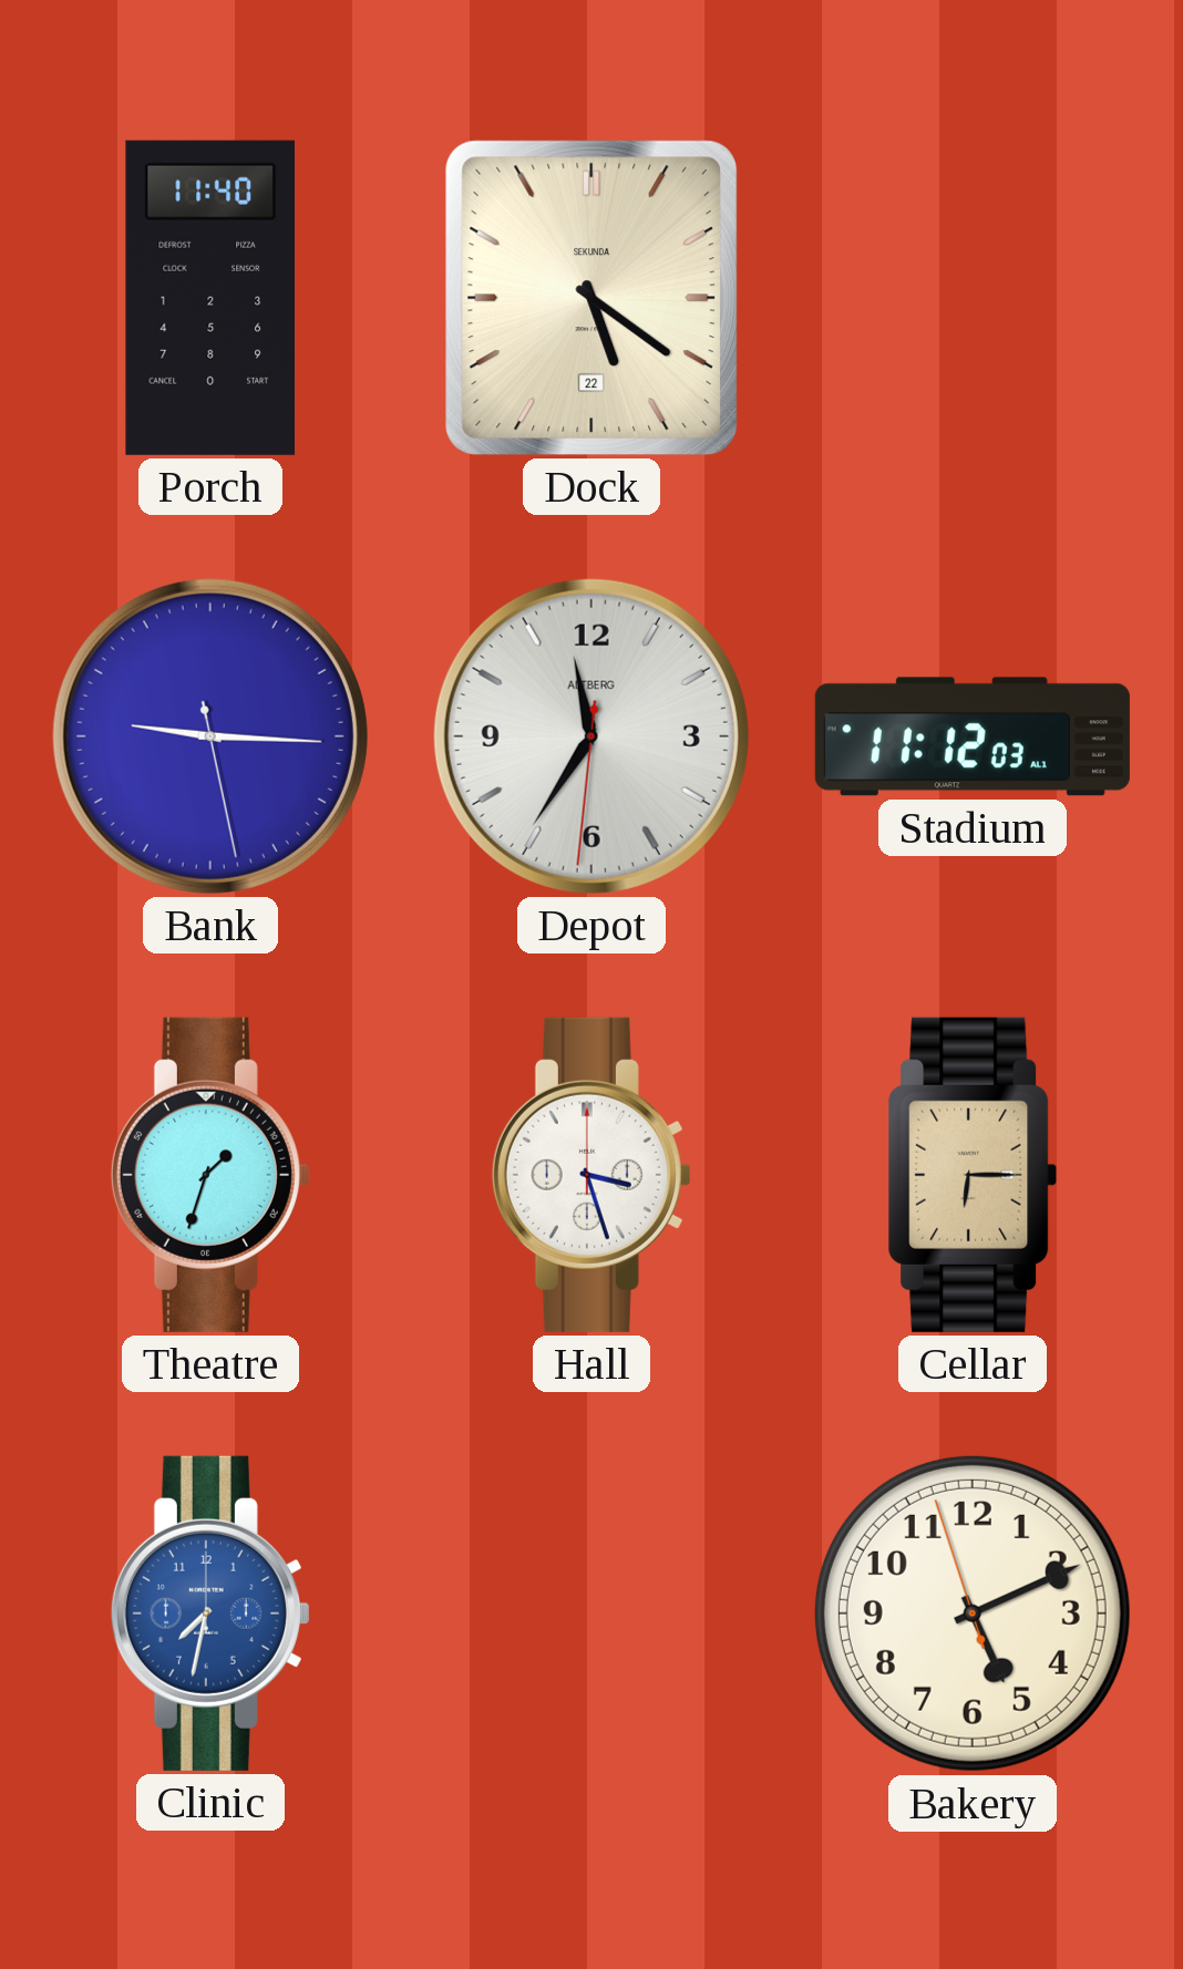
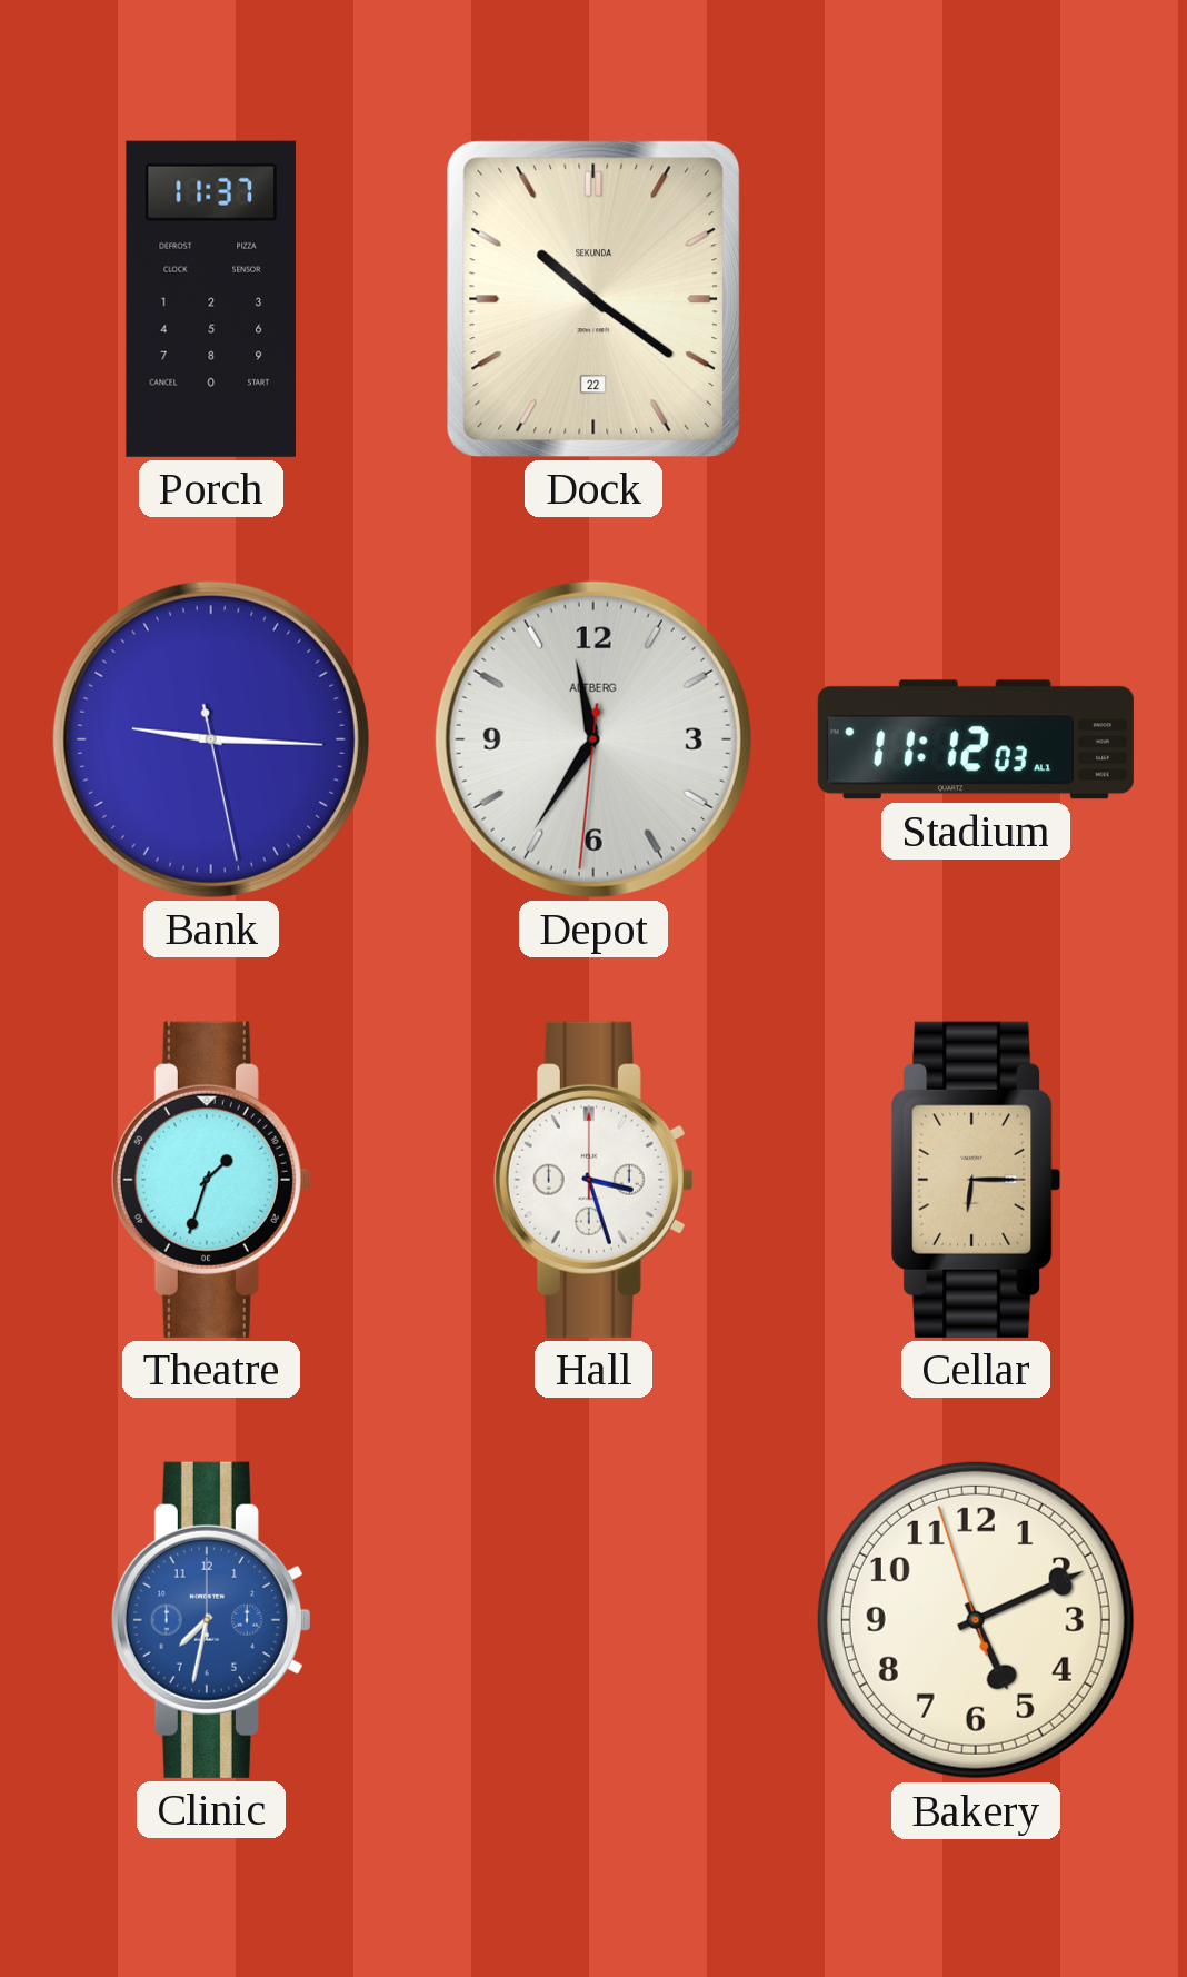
Porch: 11:40 -> 11:37
Dock: 5:21 -> 10:21
